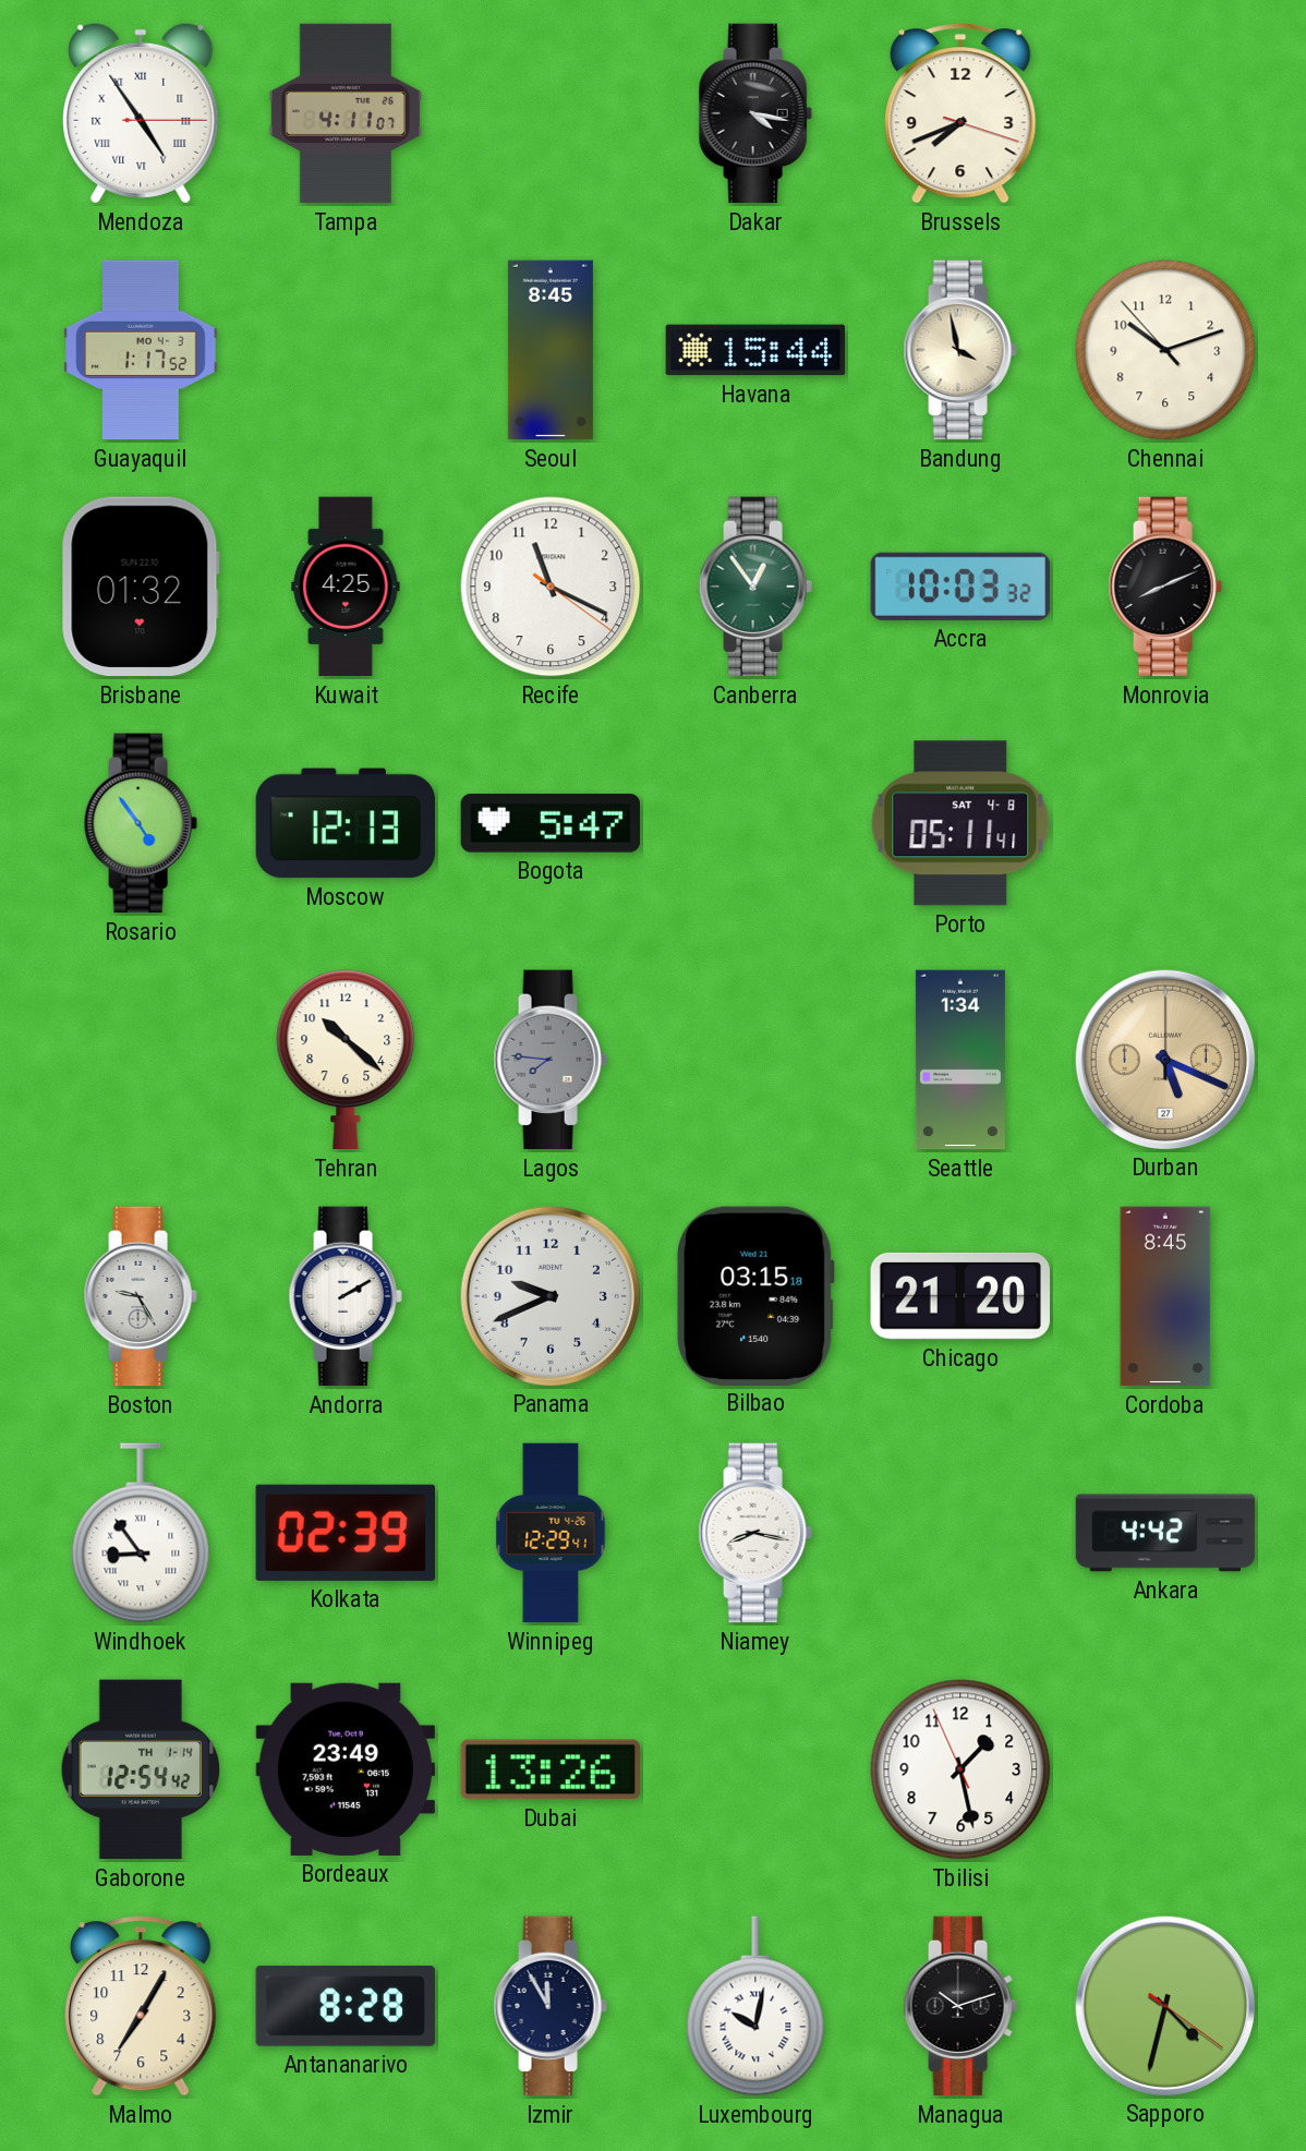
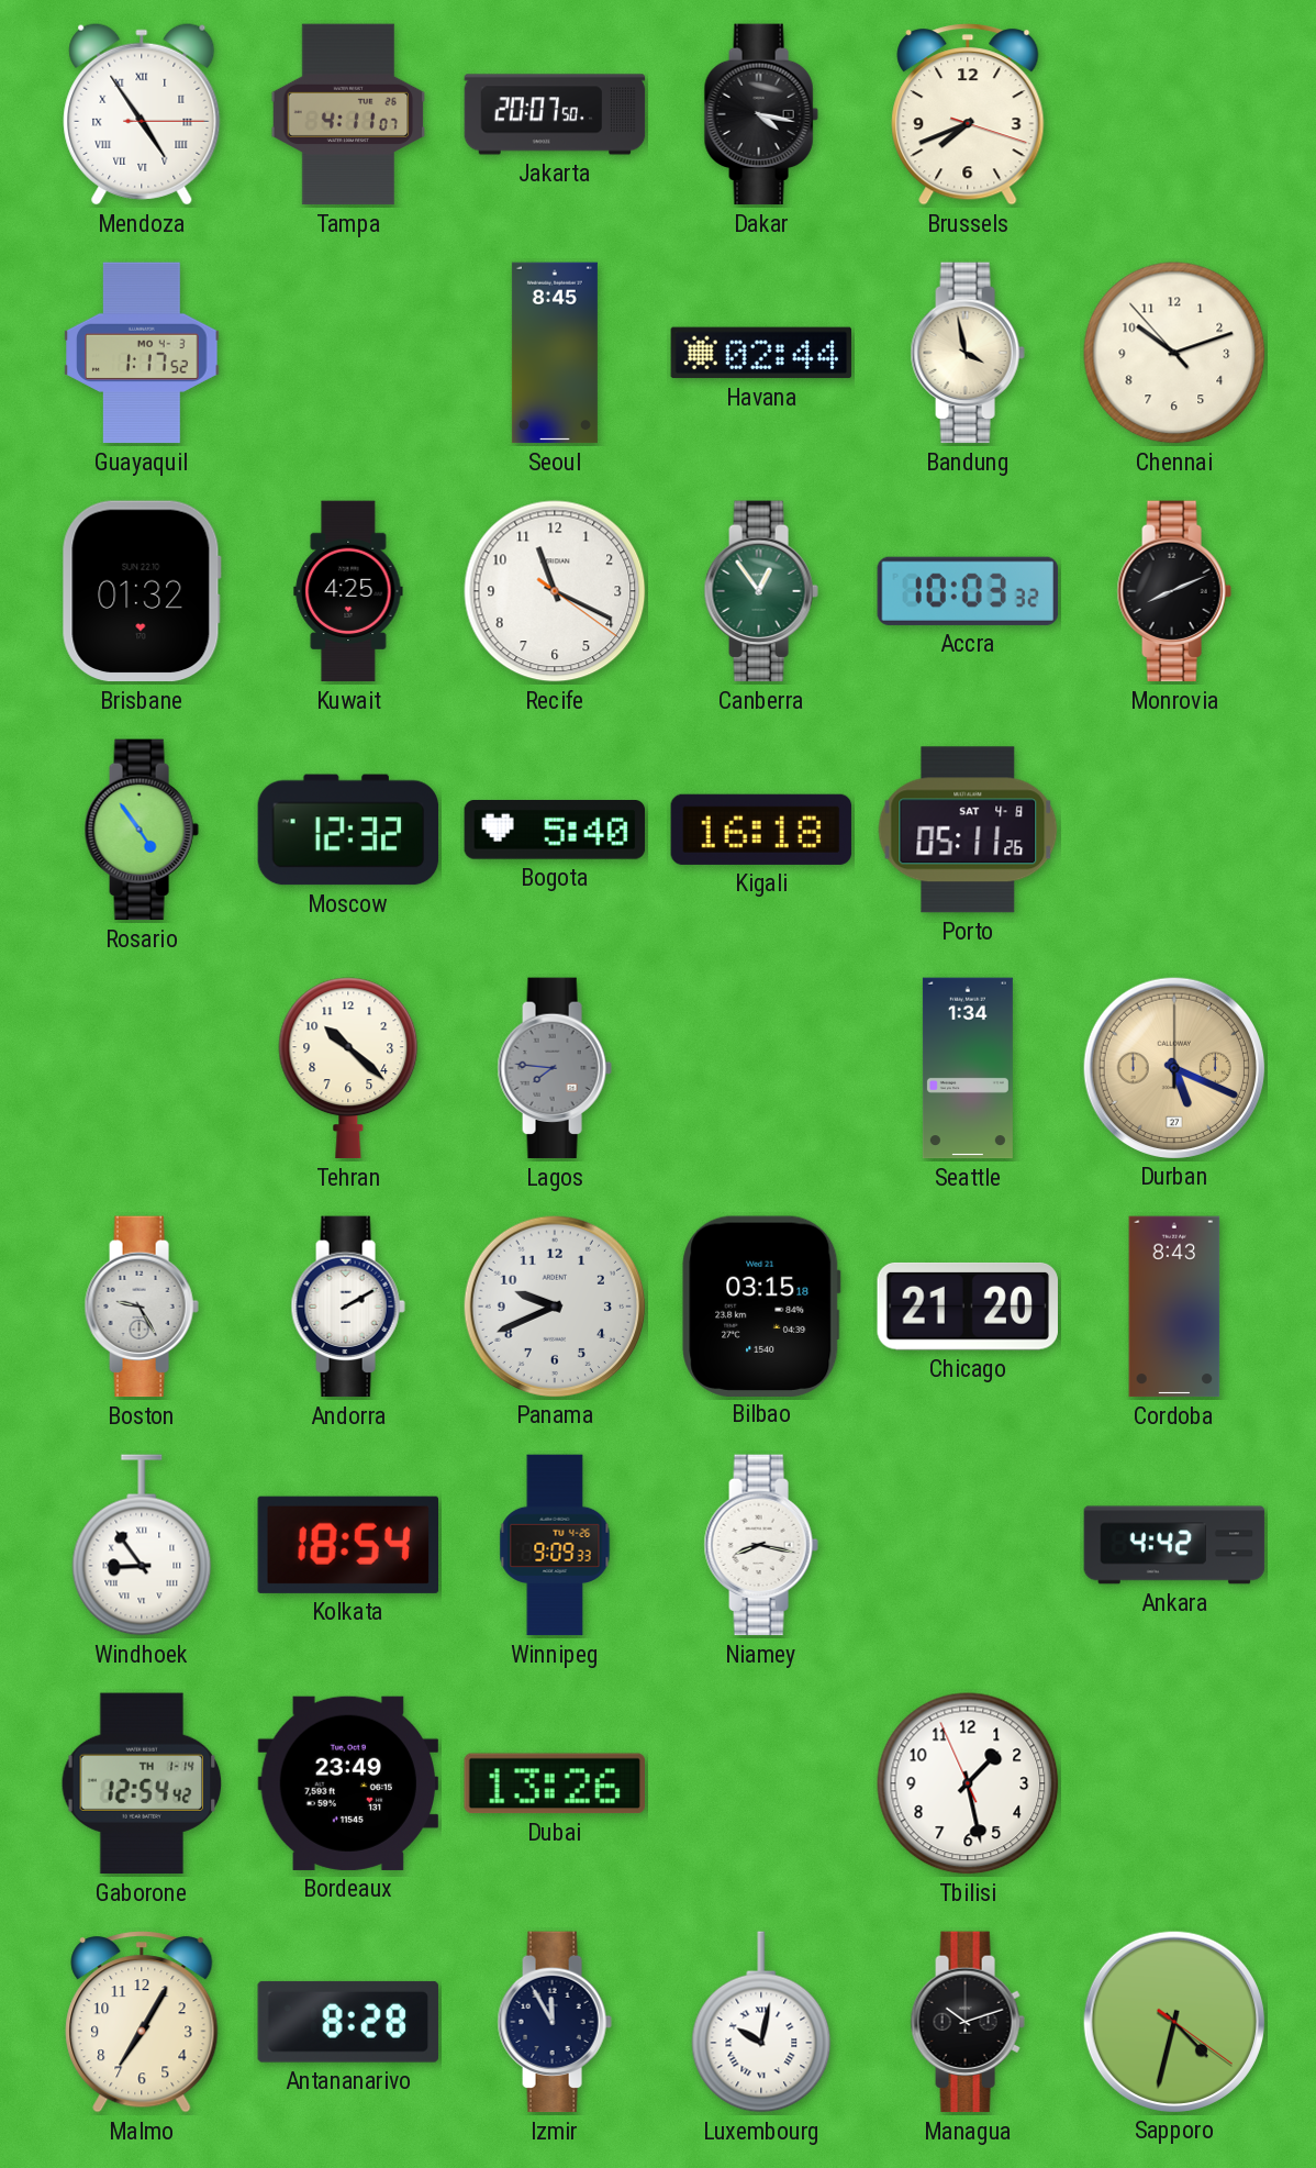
Jakarta: none -> 20:07
Havana: 15:44 -> 02:44
Moscow: 12:13 -> 12:32
Bogota: 5:47 -> 5:40
Kigali: none -> 16:18
Porto: 05:11:41 -> 05:11:26
Cordoba: 8:45 -> 8:43
Kolkata: 02:39 -> 18:54
Winnipeg: 12:29 -> 9:09
